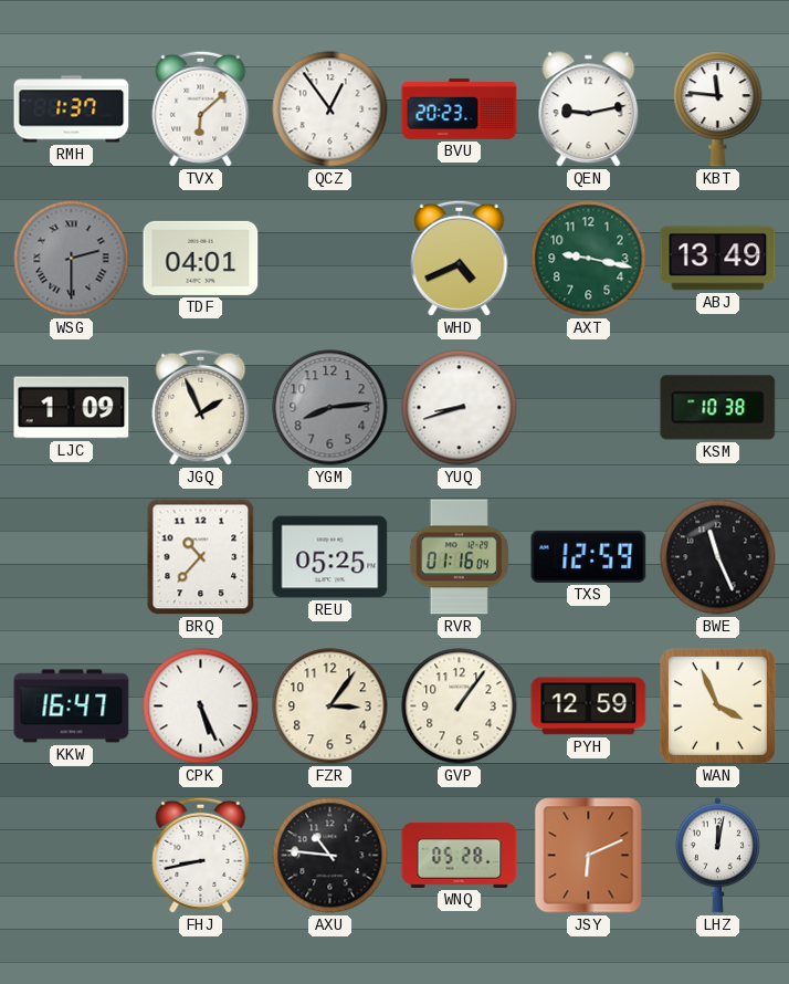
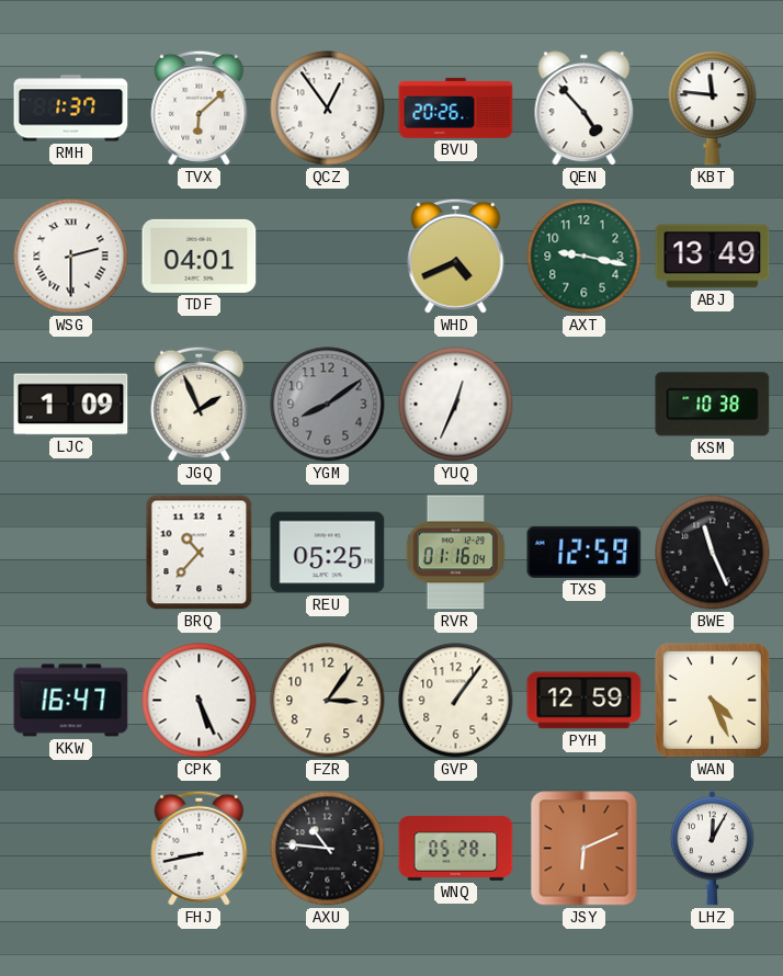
BVU: 20:23 -> 20:26
QEN: 9:13 -> 4:53
WSG dial: grey -> white
YGM: 8:14 -> 8:09
YUQ: 8:42 -> 12:34
WAN: 3:56 -> 4:26
LHZ: 12:02 -> 12:05
